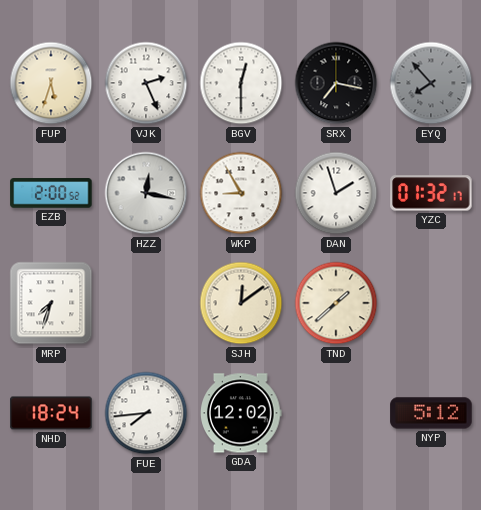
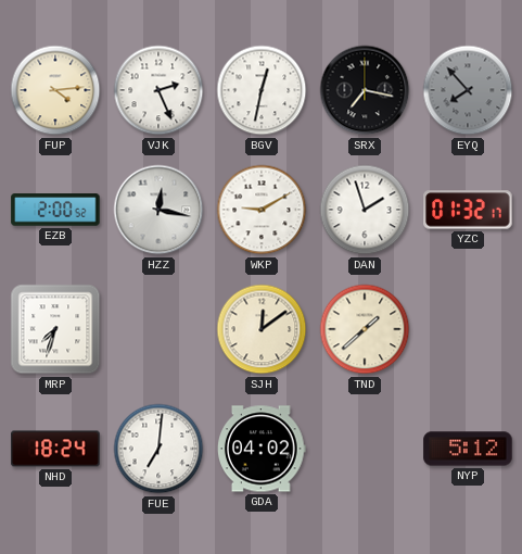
FUP: 5:33 -> 4:14
BGV: 12:30 -> 12:32
WKP: 8:55 -> 9:10
FUE: 7:44 -> 7:01
GDA: 12:02 -> 04:02
